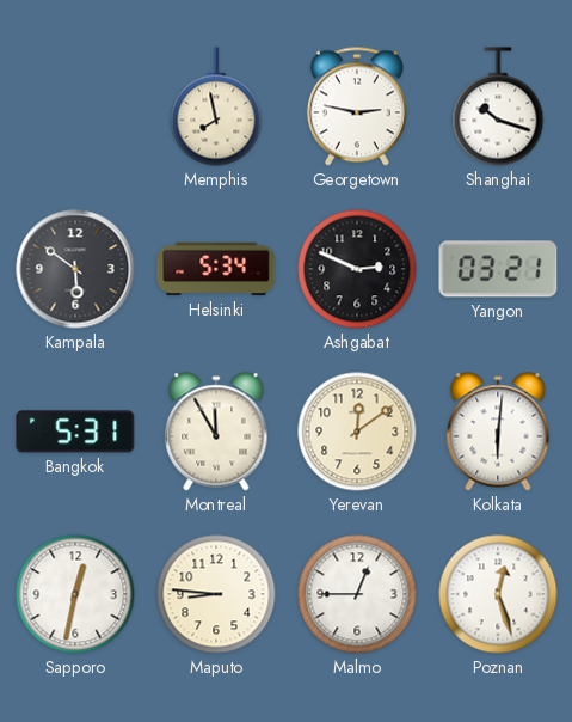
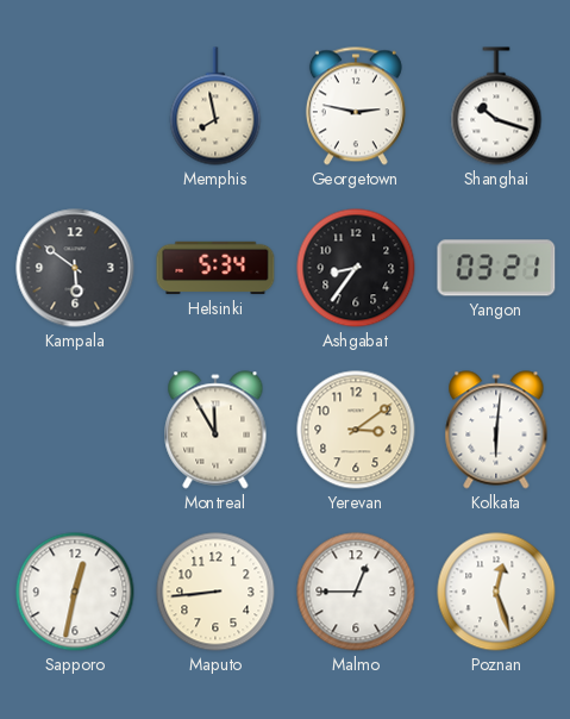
Ashgabat: 2:49 -> 8:36
Bangkok: 5:31 -> none
Yerevan: 12:09 -> 3:09
Maputo: 8:46 -> 8:44
